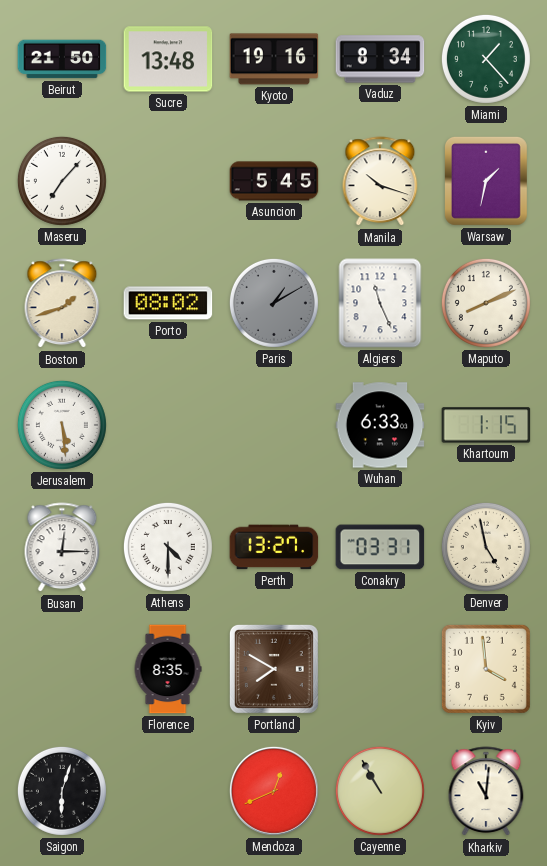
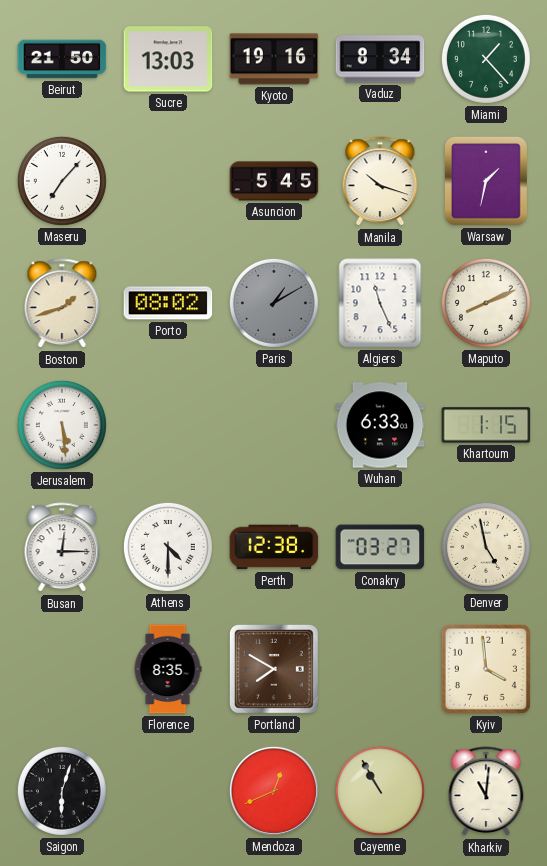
Sucre: 13:48 -> 13:03
Perth: 13:27 -> 12:38
Conakry: 03:31 -> 03:27
